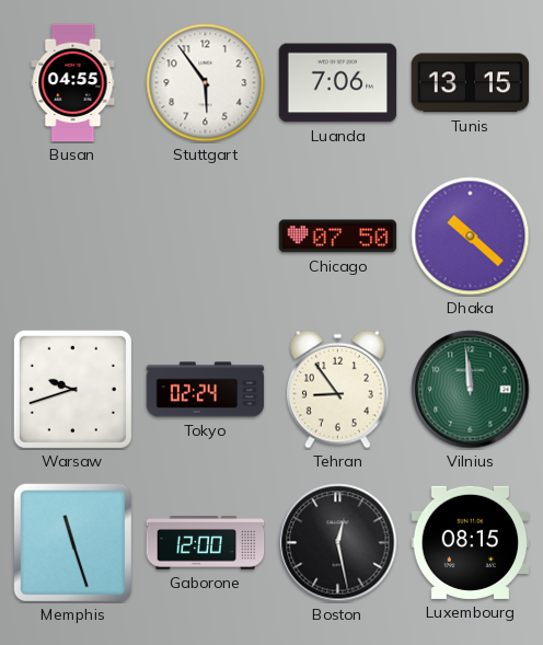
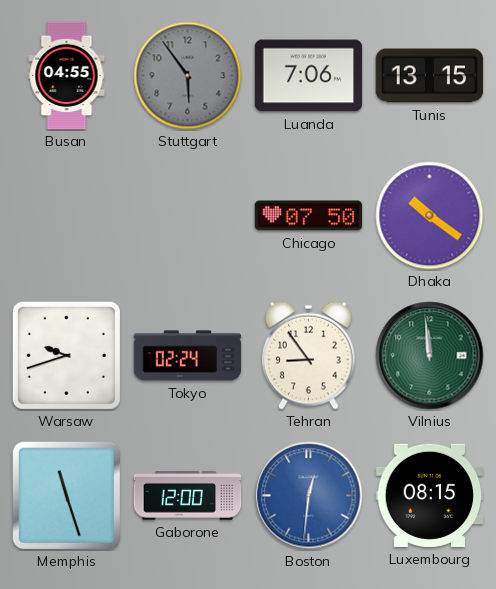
Stuttgart dial: white -> grey
Dhaka: 10:22 -> 10:21
Boston: 12:28 -> 12:31
Boston dial: black -> blue
